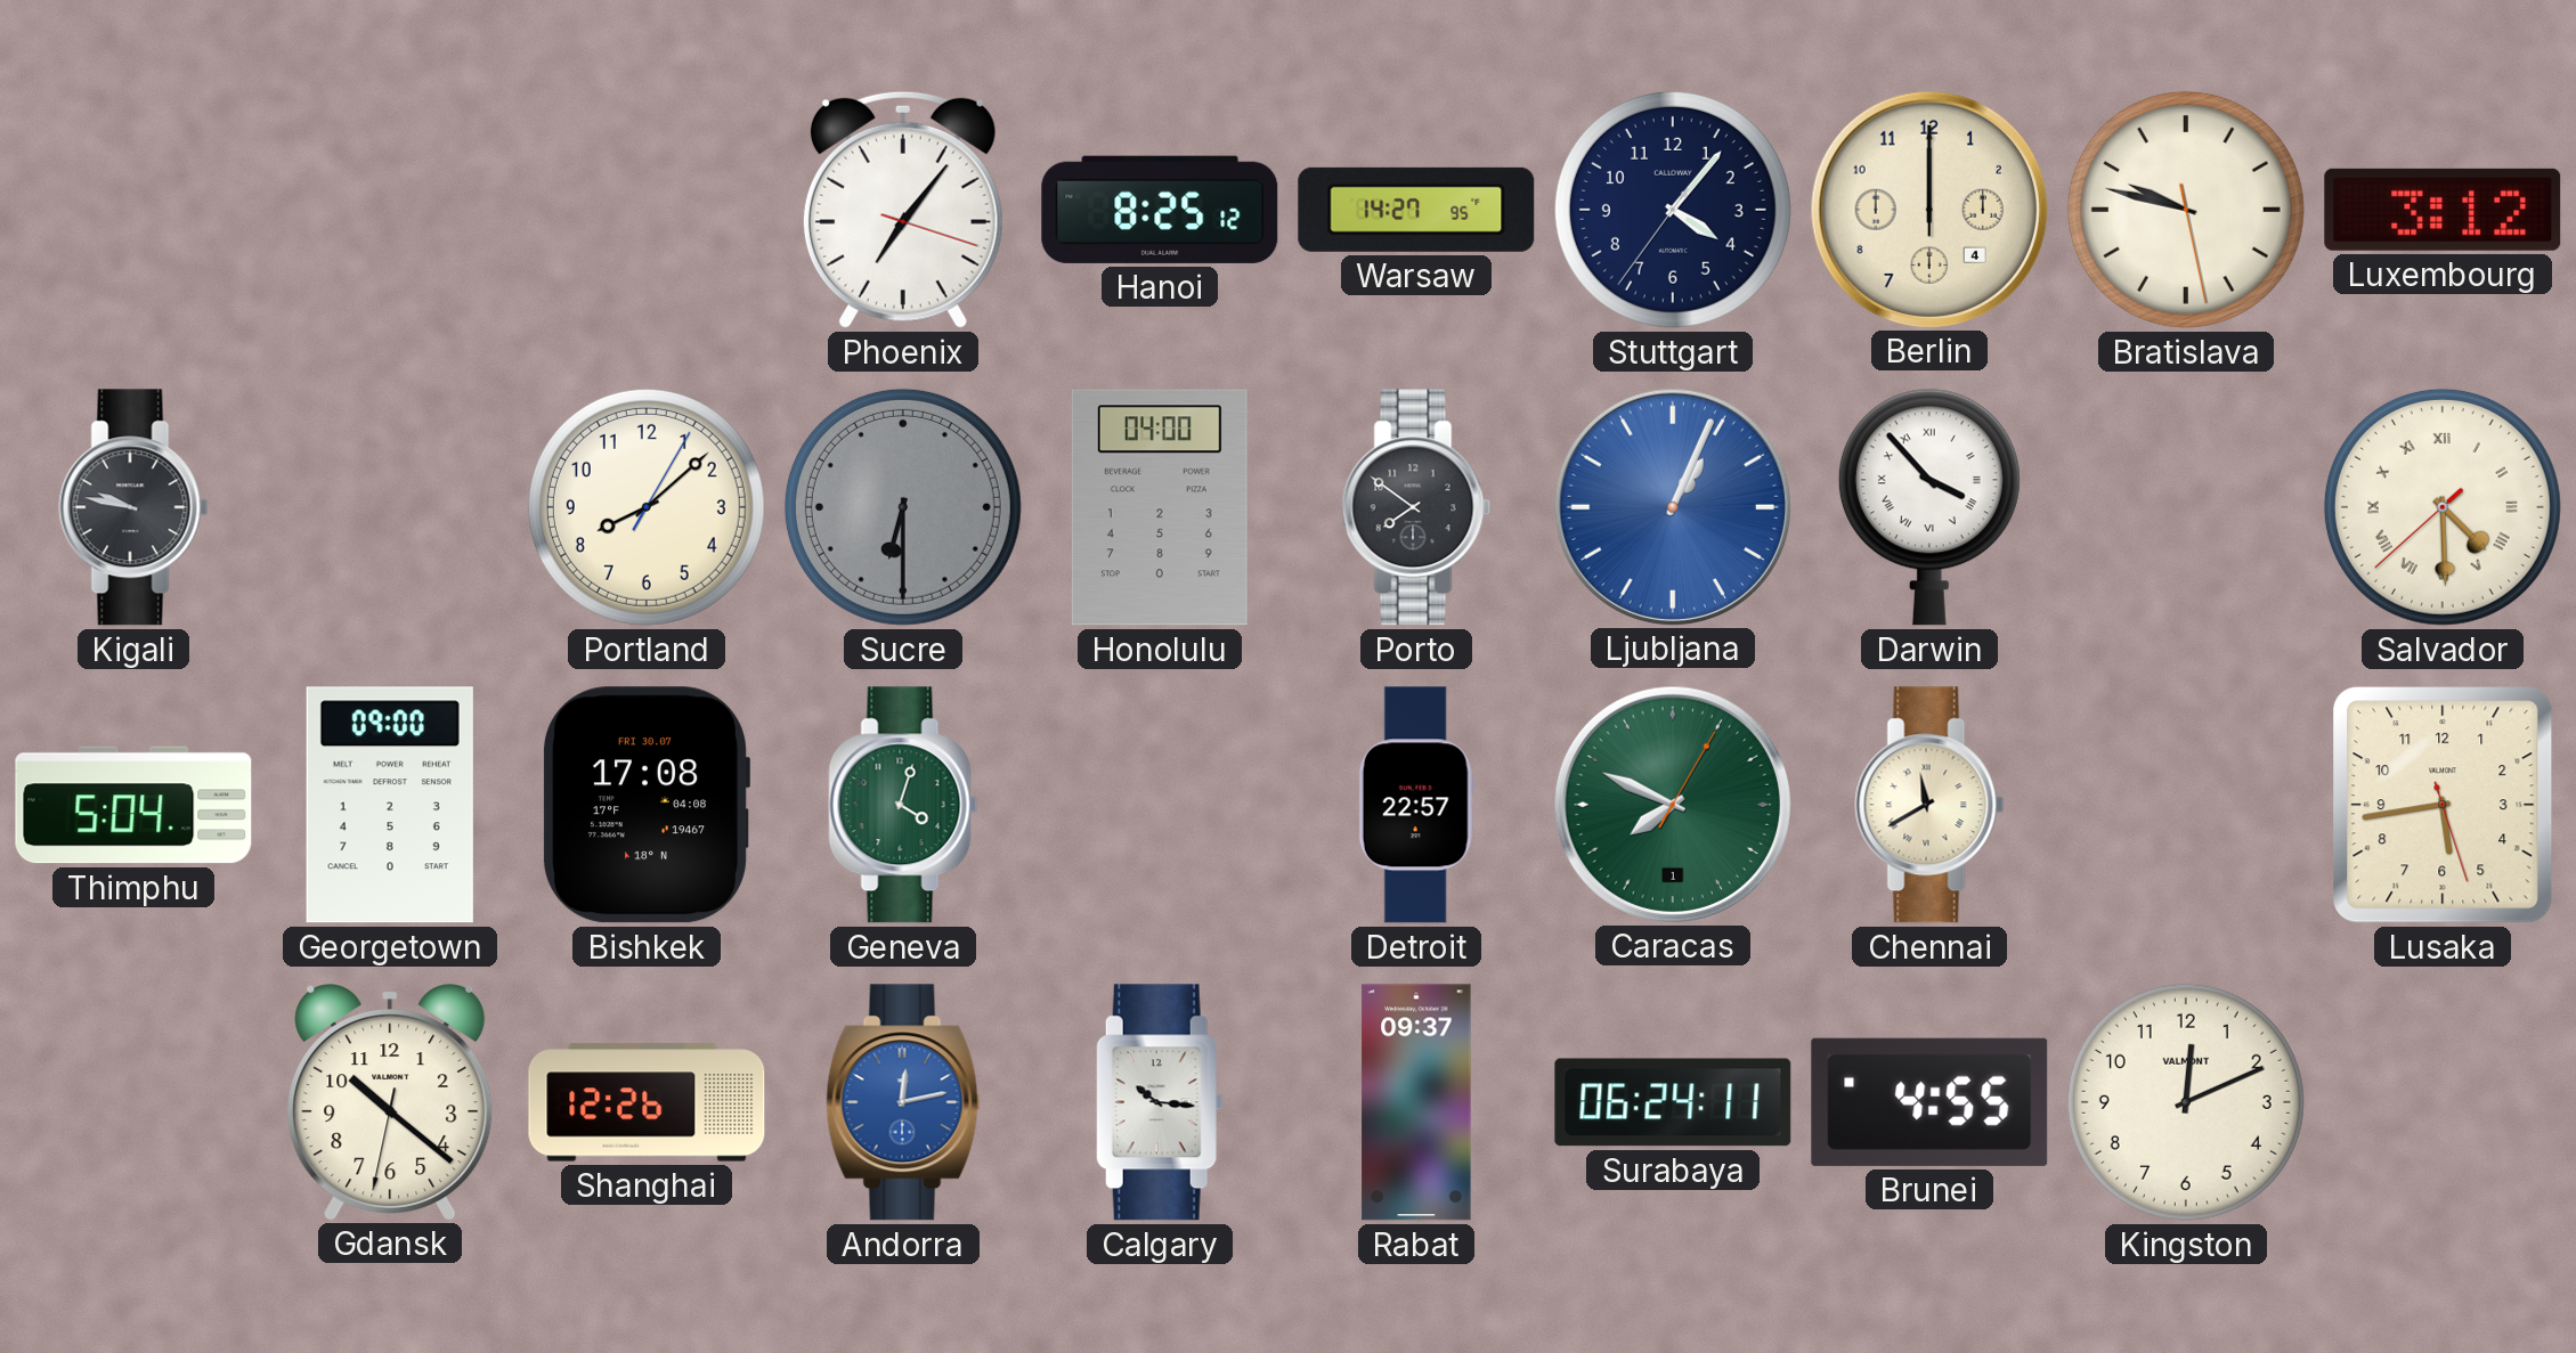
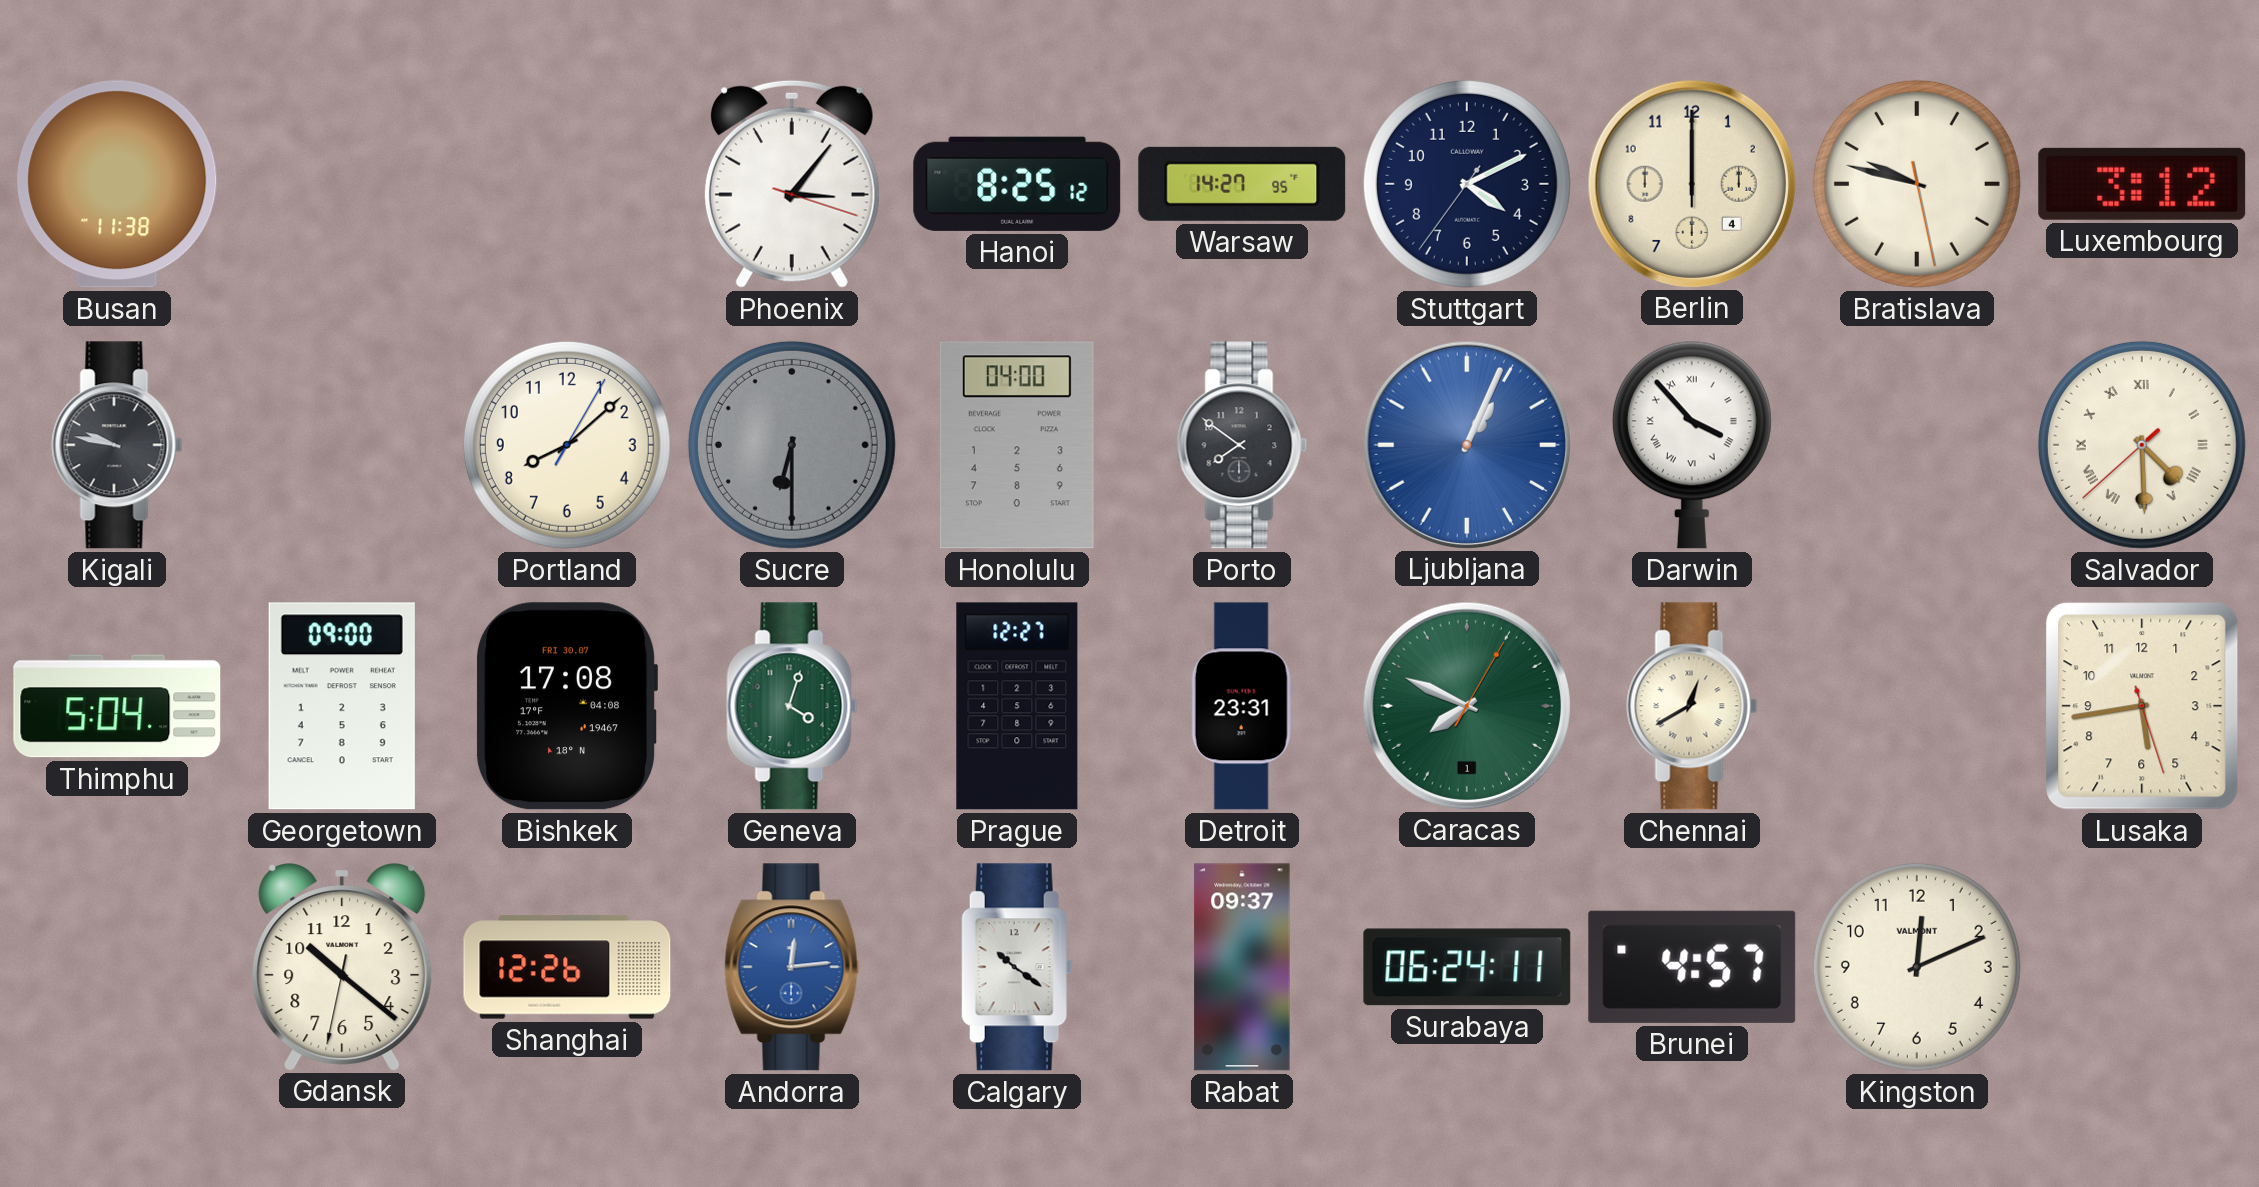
Busan: none -> 11:38
Phoenix: 7:06 -> 3:06
Stuttgart: 4:06 -> 4:10
Prague: none -> 12:27
Detroit: 22:57 -> 23:31
Chennai: 11:40 -> 12:40
Andorra: 12:13 -> 12:14
Calgary: 10:16 -> 10:21
Brunei: 4:55 -> 4:57
